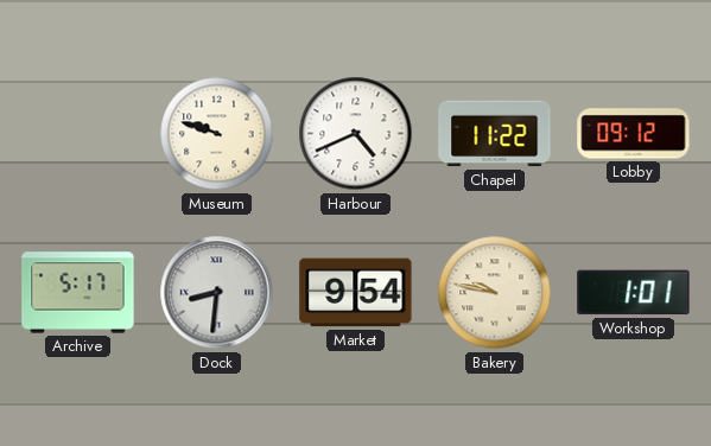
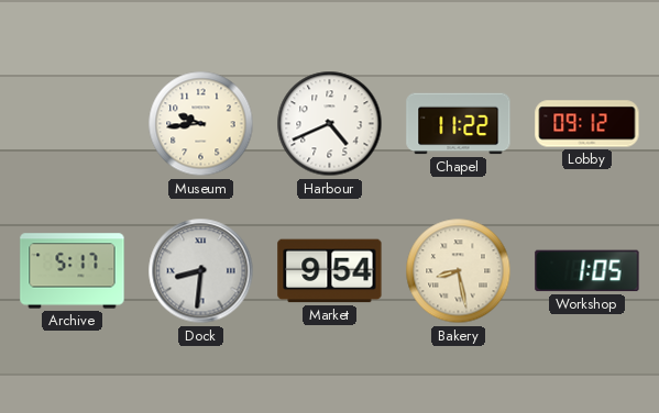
Museum: 9:48 -> 9:44
Bakery: 9:47 -> 8:28
Workshop: 1:01 -> 1:05
